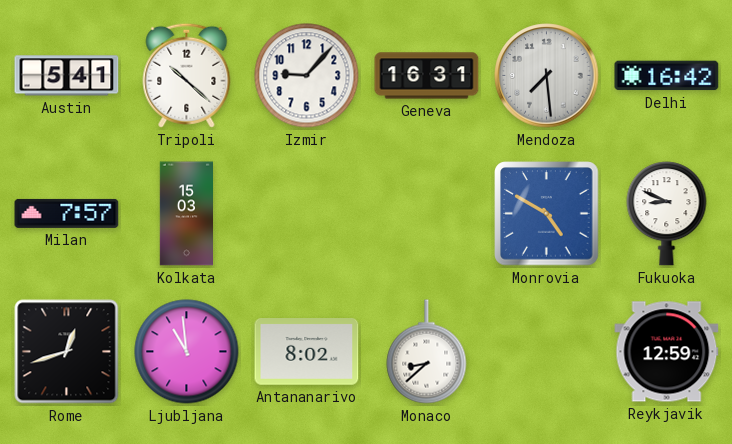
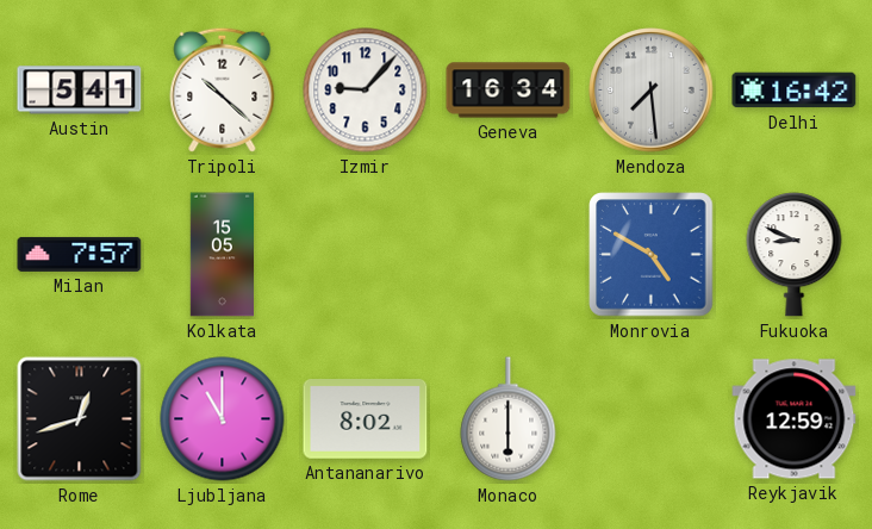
Geneva: 16:31 -> 16:34
Kolkata: 15:03 -> 15:05
Ljubljana: 10:59 -> 11:00
Monaco: 8:38 -> 6:00
